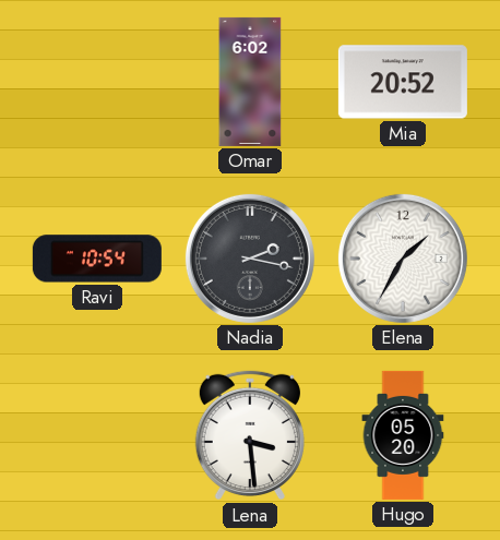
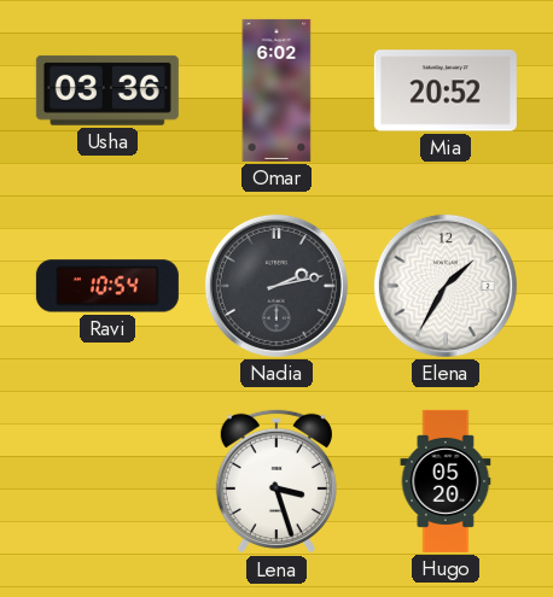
Usha: none -> 03:36
Nadia: 2:17 -> 2:13
Lena: 3:29 -> 3:27
